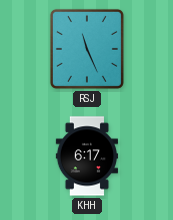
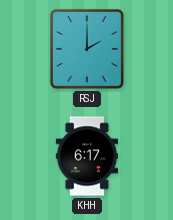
RSJ: 11:26 -> 2:00
